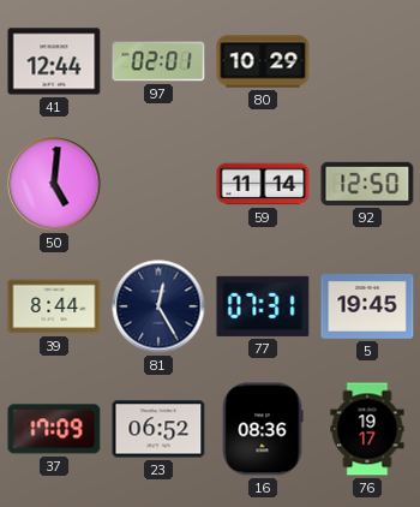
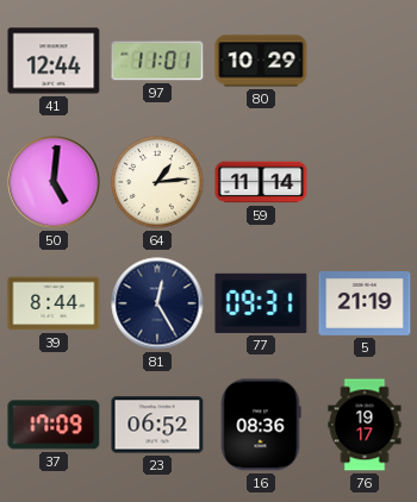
97: 02:01 -> 11:01
64: none -> 1:14
92: 12:50 -> none
77: 07:31 -> 09:31
5: 19:45 -> 21:19
